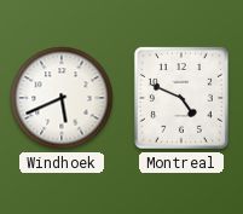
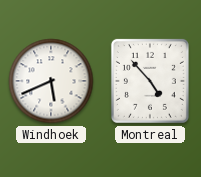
Montreal: 4:49 -> 4:53
